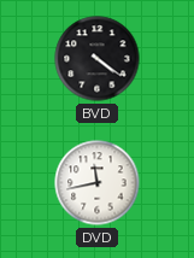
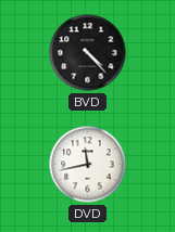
BVD: 4:21 -> 4:23
